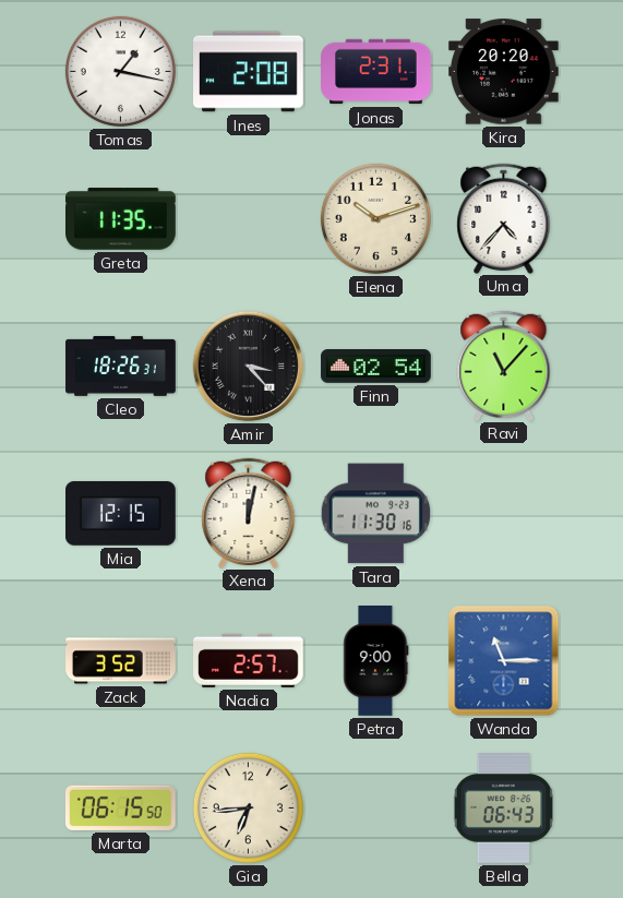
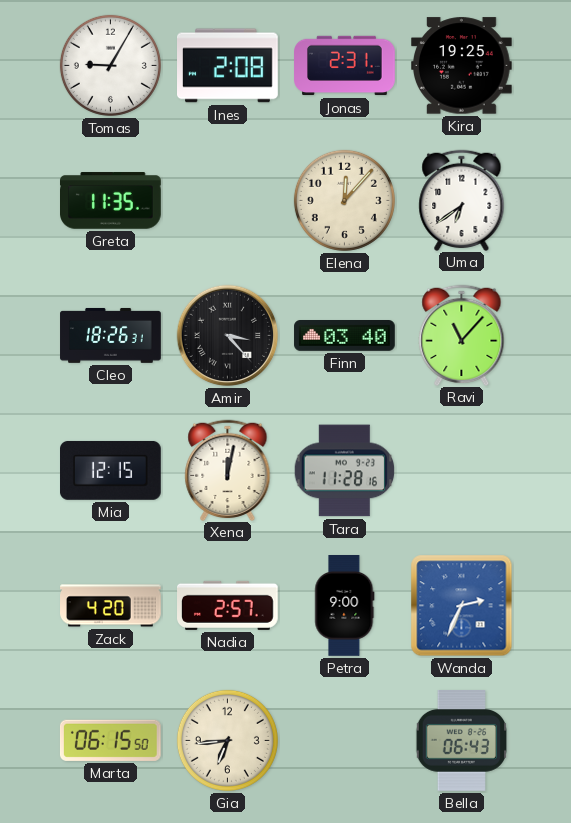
Tomas: 1:17 -> 9:05
Kira: 20:20 -> 19:25
Elena: 10:12 -> 12:07
Uma: 4:37 -> 6:39
Finn: 02:54 -> 03:40
Tara: 11:30 -> 11:28
Zack: 3:52 -> 4:20
Wanda: 11:15 -> 2:34
